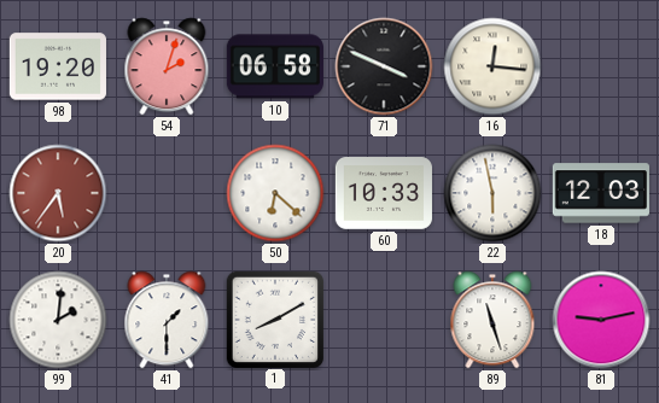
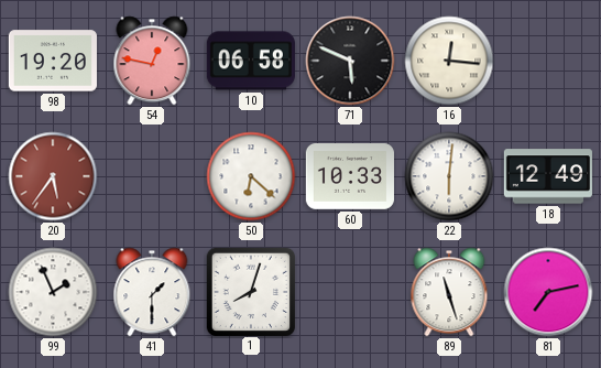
54: 2:03 -> 12:47
71: 3:49 -> 5:49
22: 5:58 -> 6:01
18: 12:03 -> 12:49
99: 2:01 -> 1:56
1: 8:10 -> 8:03
81: 9:13 -> 7:13
